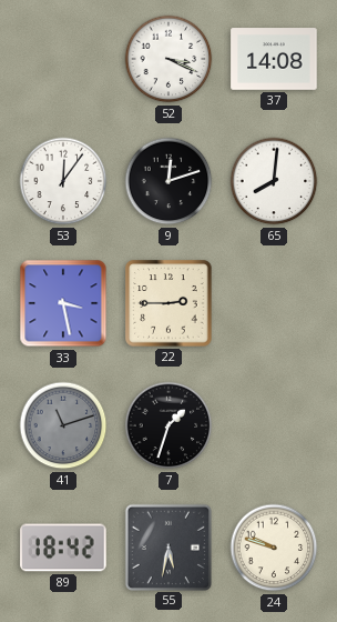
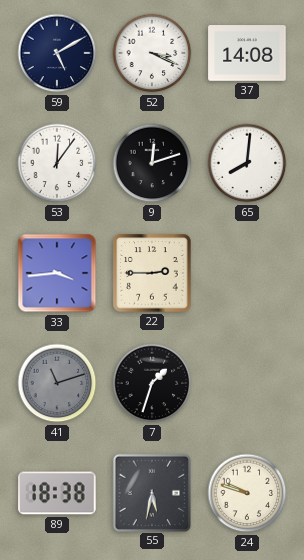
59: none -> 5:10
33: 3:28 -> 3:44
89: 18:42 -> 18:38
